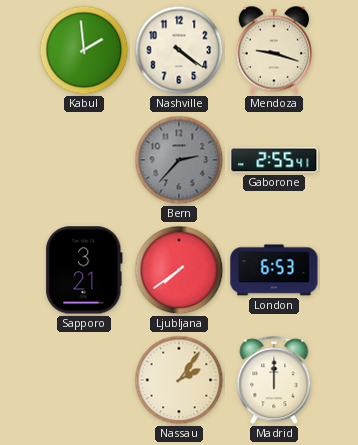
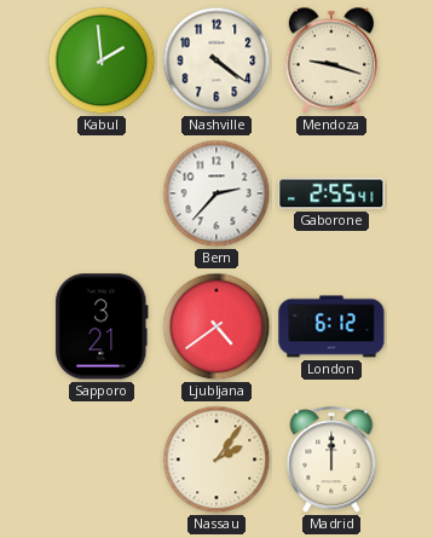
Bern dial: grey -> white
Ljubljana: 7:39 -> 4:39
London: 6:53 -> 6:12
